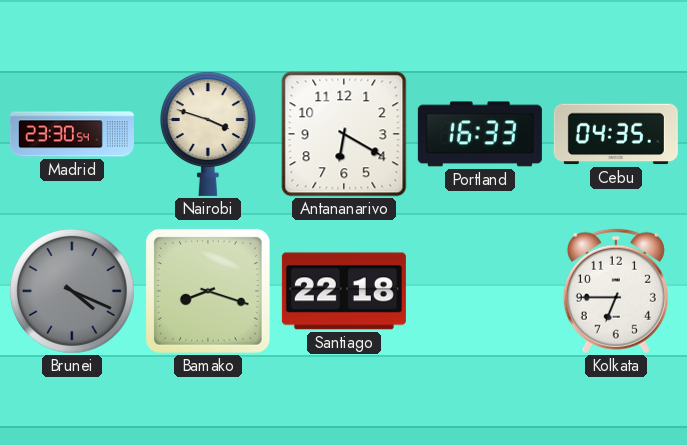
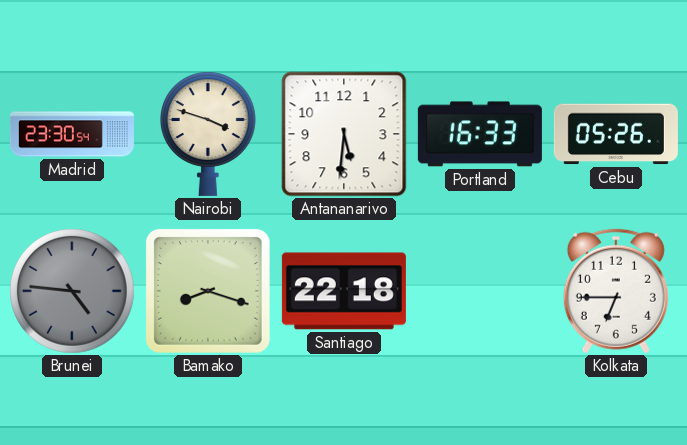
Antananarivo: 6:20 -> 5:31
Cebu: 04:35 -> 05:26
Brunei: 4:19 -> 4:46
